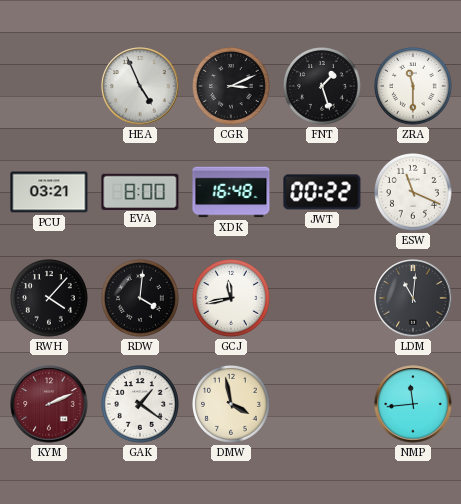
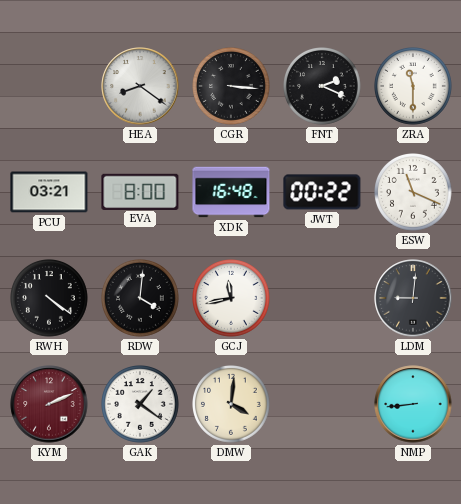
HEA: 4:56 -> 8:21
CGR: 3:11 -> 3:16
FNT: 1:27 -> 2:19
RWH: 4:07 -> 4:21
LDM: 11:01 -> 9:01
DMW: 3:58 -> 4:01
NMP: 11:44 -> 8:44
